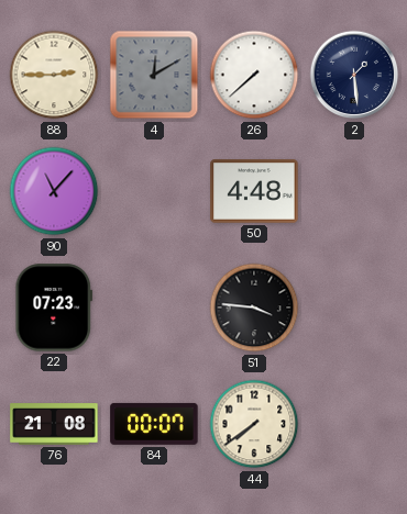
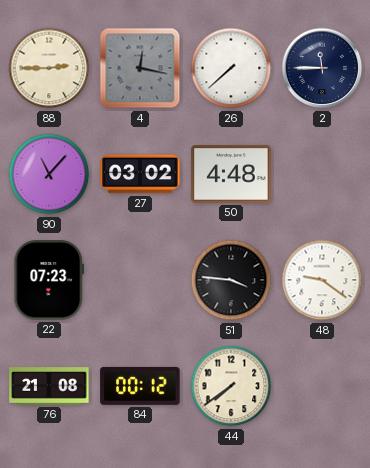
4: 12:10 -> 12:17
2: 1:29 -> 11:45
27: none -> 03:02
48: none -> 9:21
84: 00:07 -> 00:12
